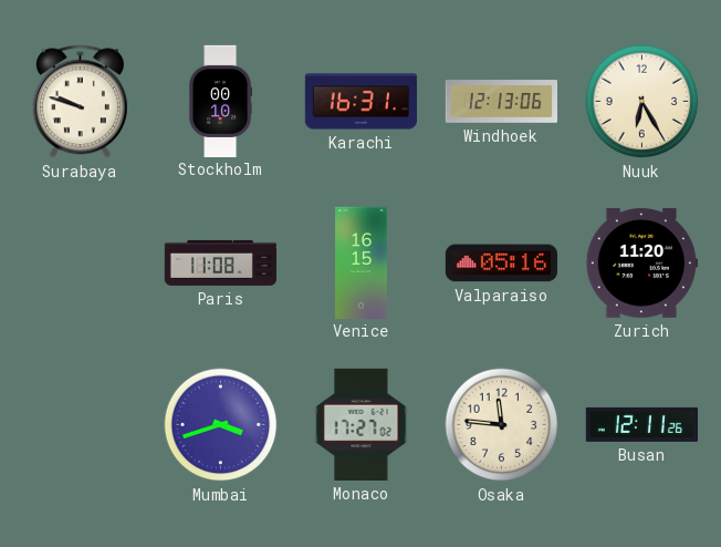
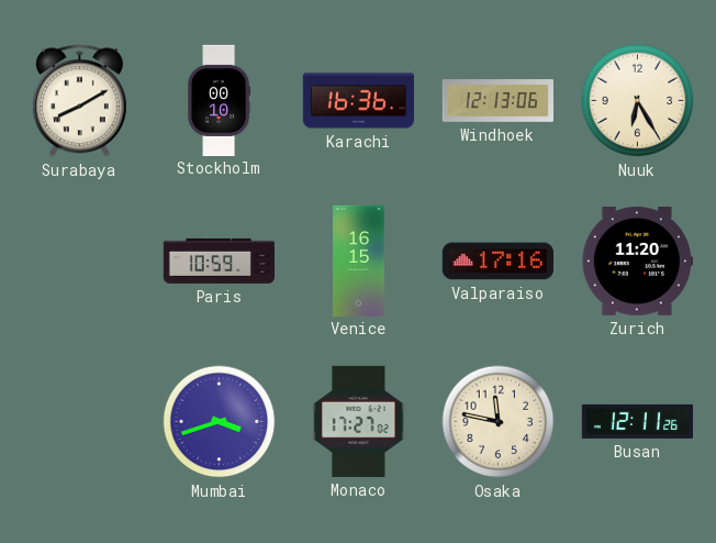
Surabaya: 9:48 -> 8:10
Karachi: 16:31 -> 16:36
Paris: 11:08 -> 10:59
Valparaiso: 05:16 -> 17:16
Osaka: 11:46 -> 11:47
